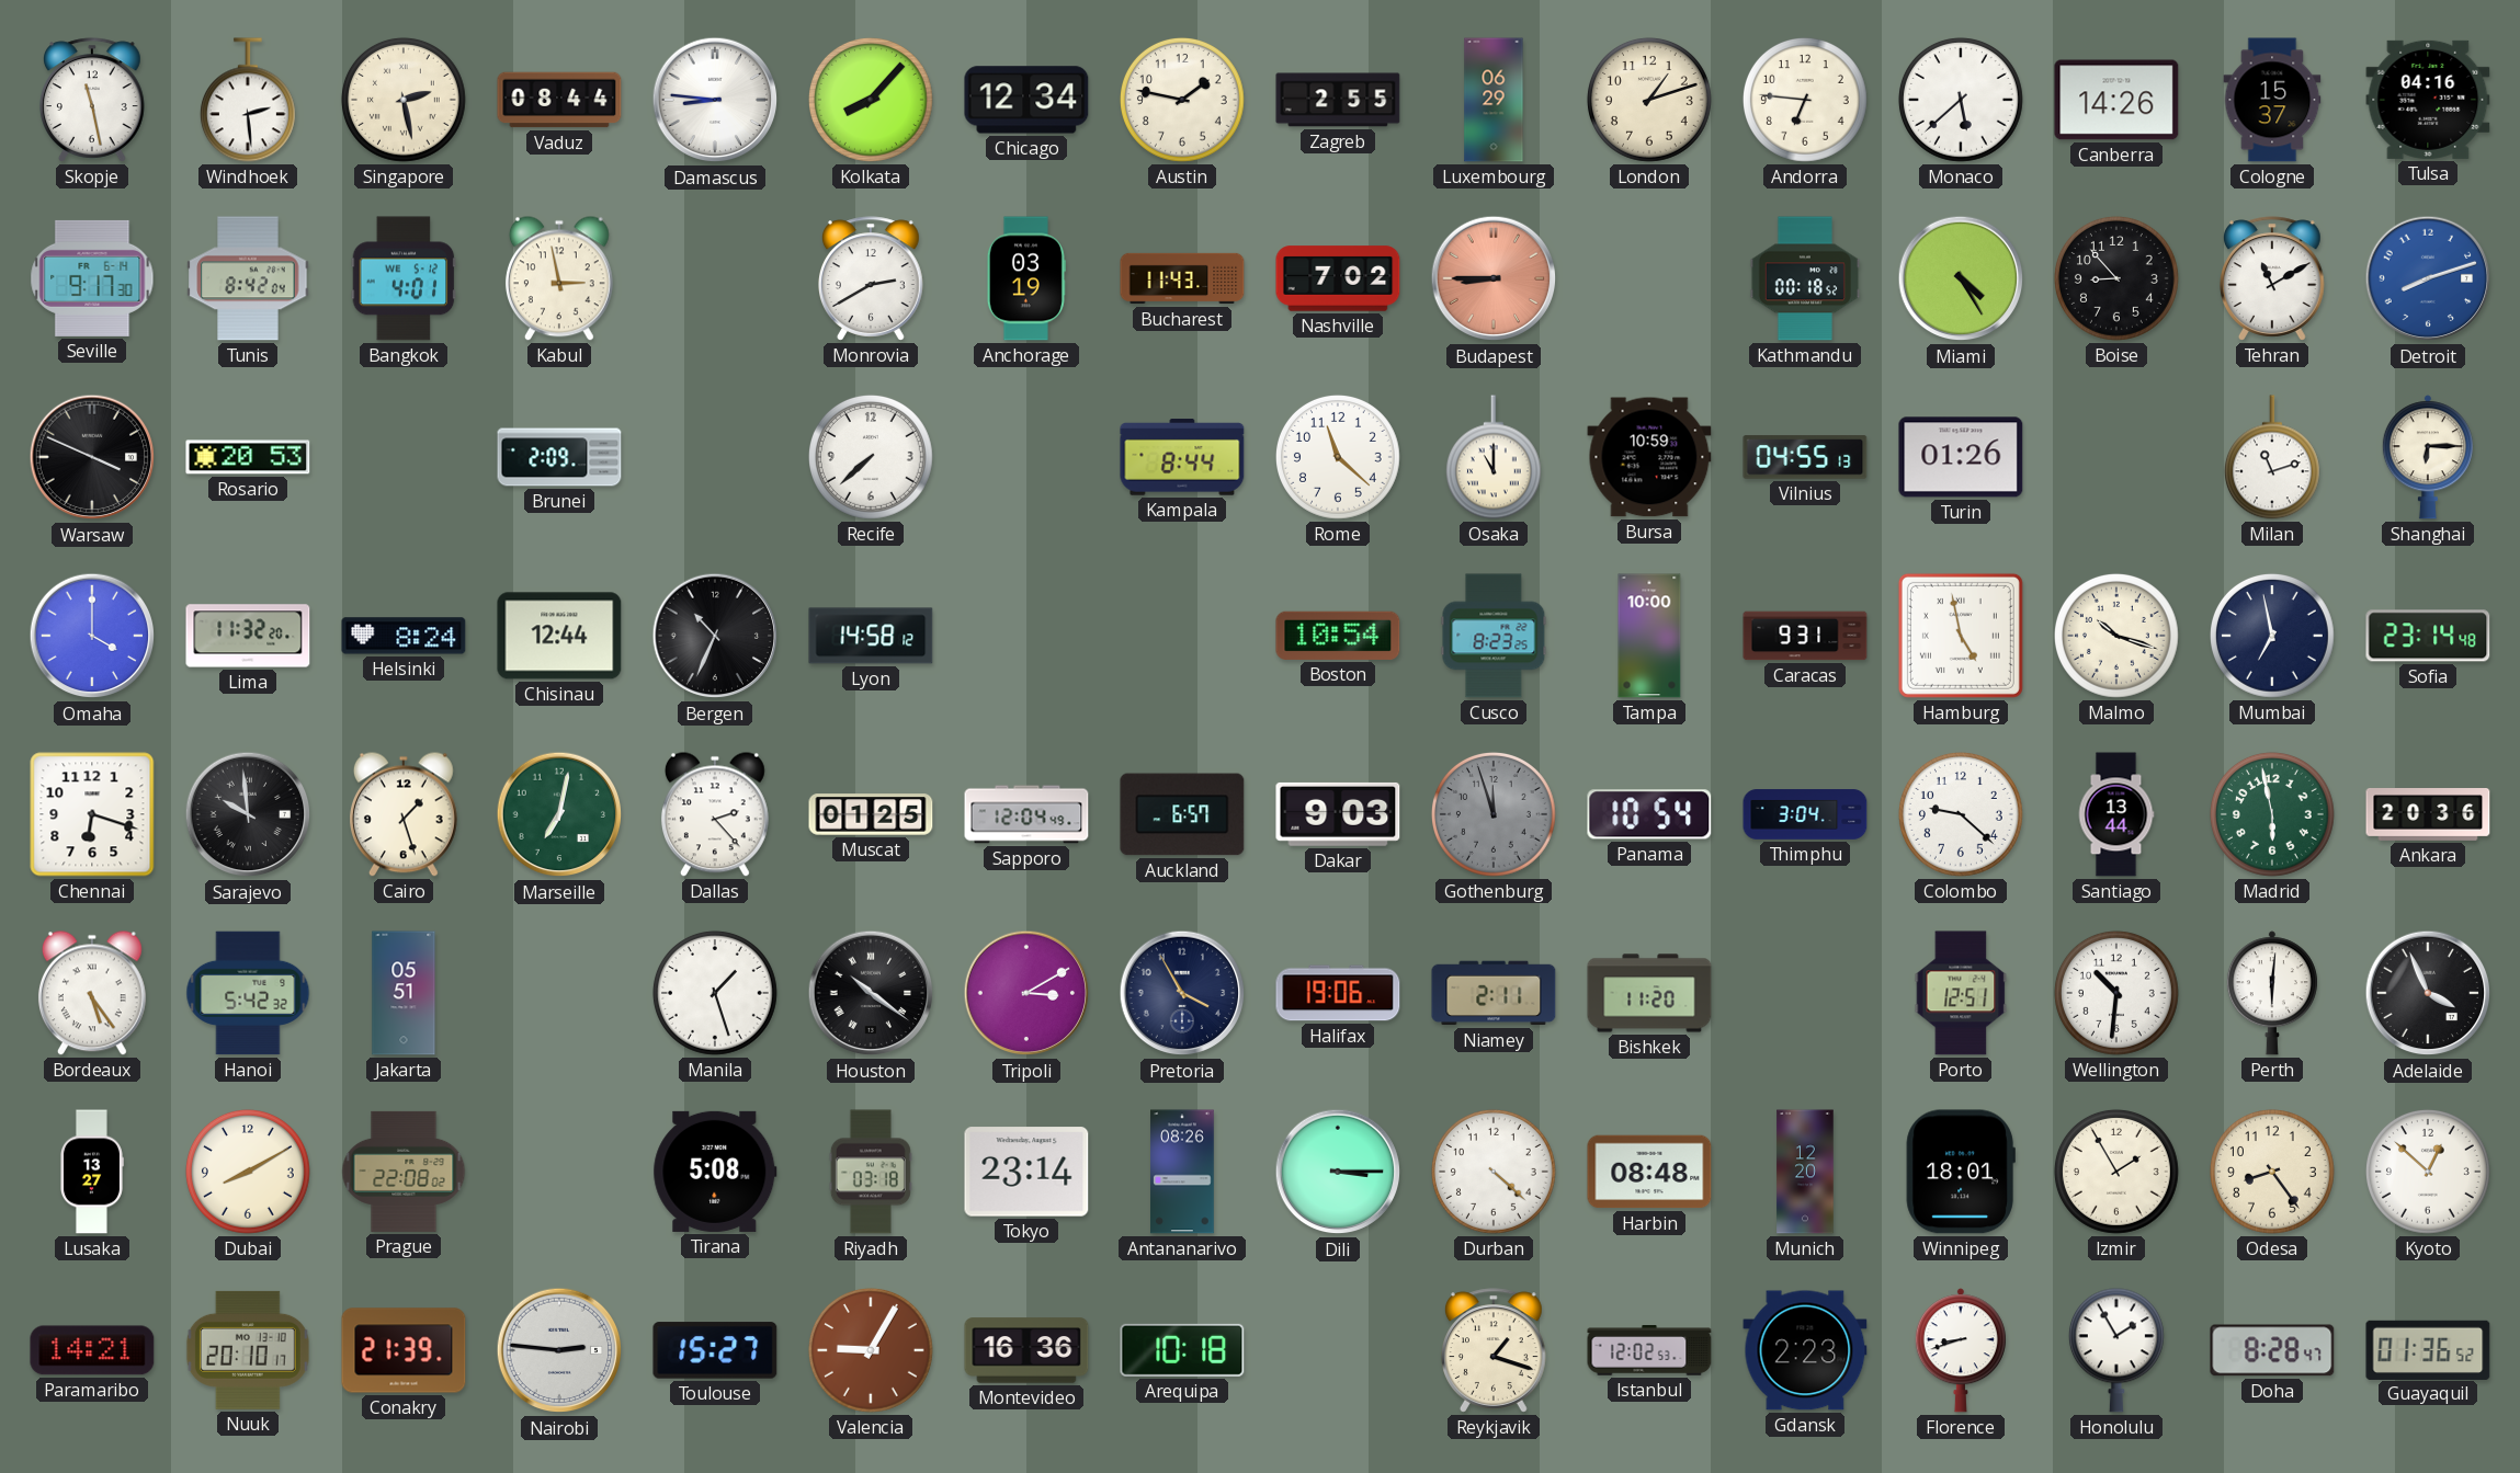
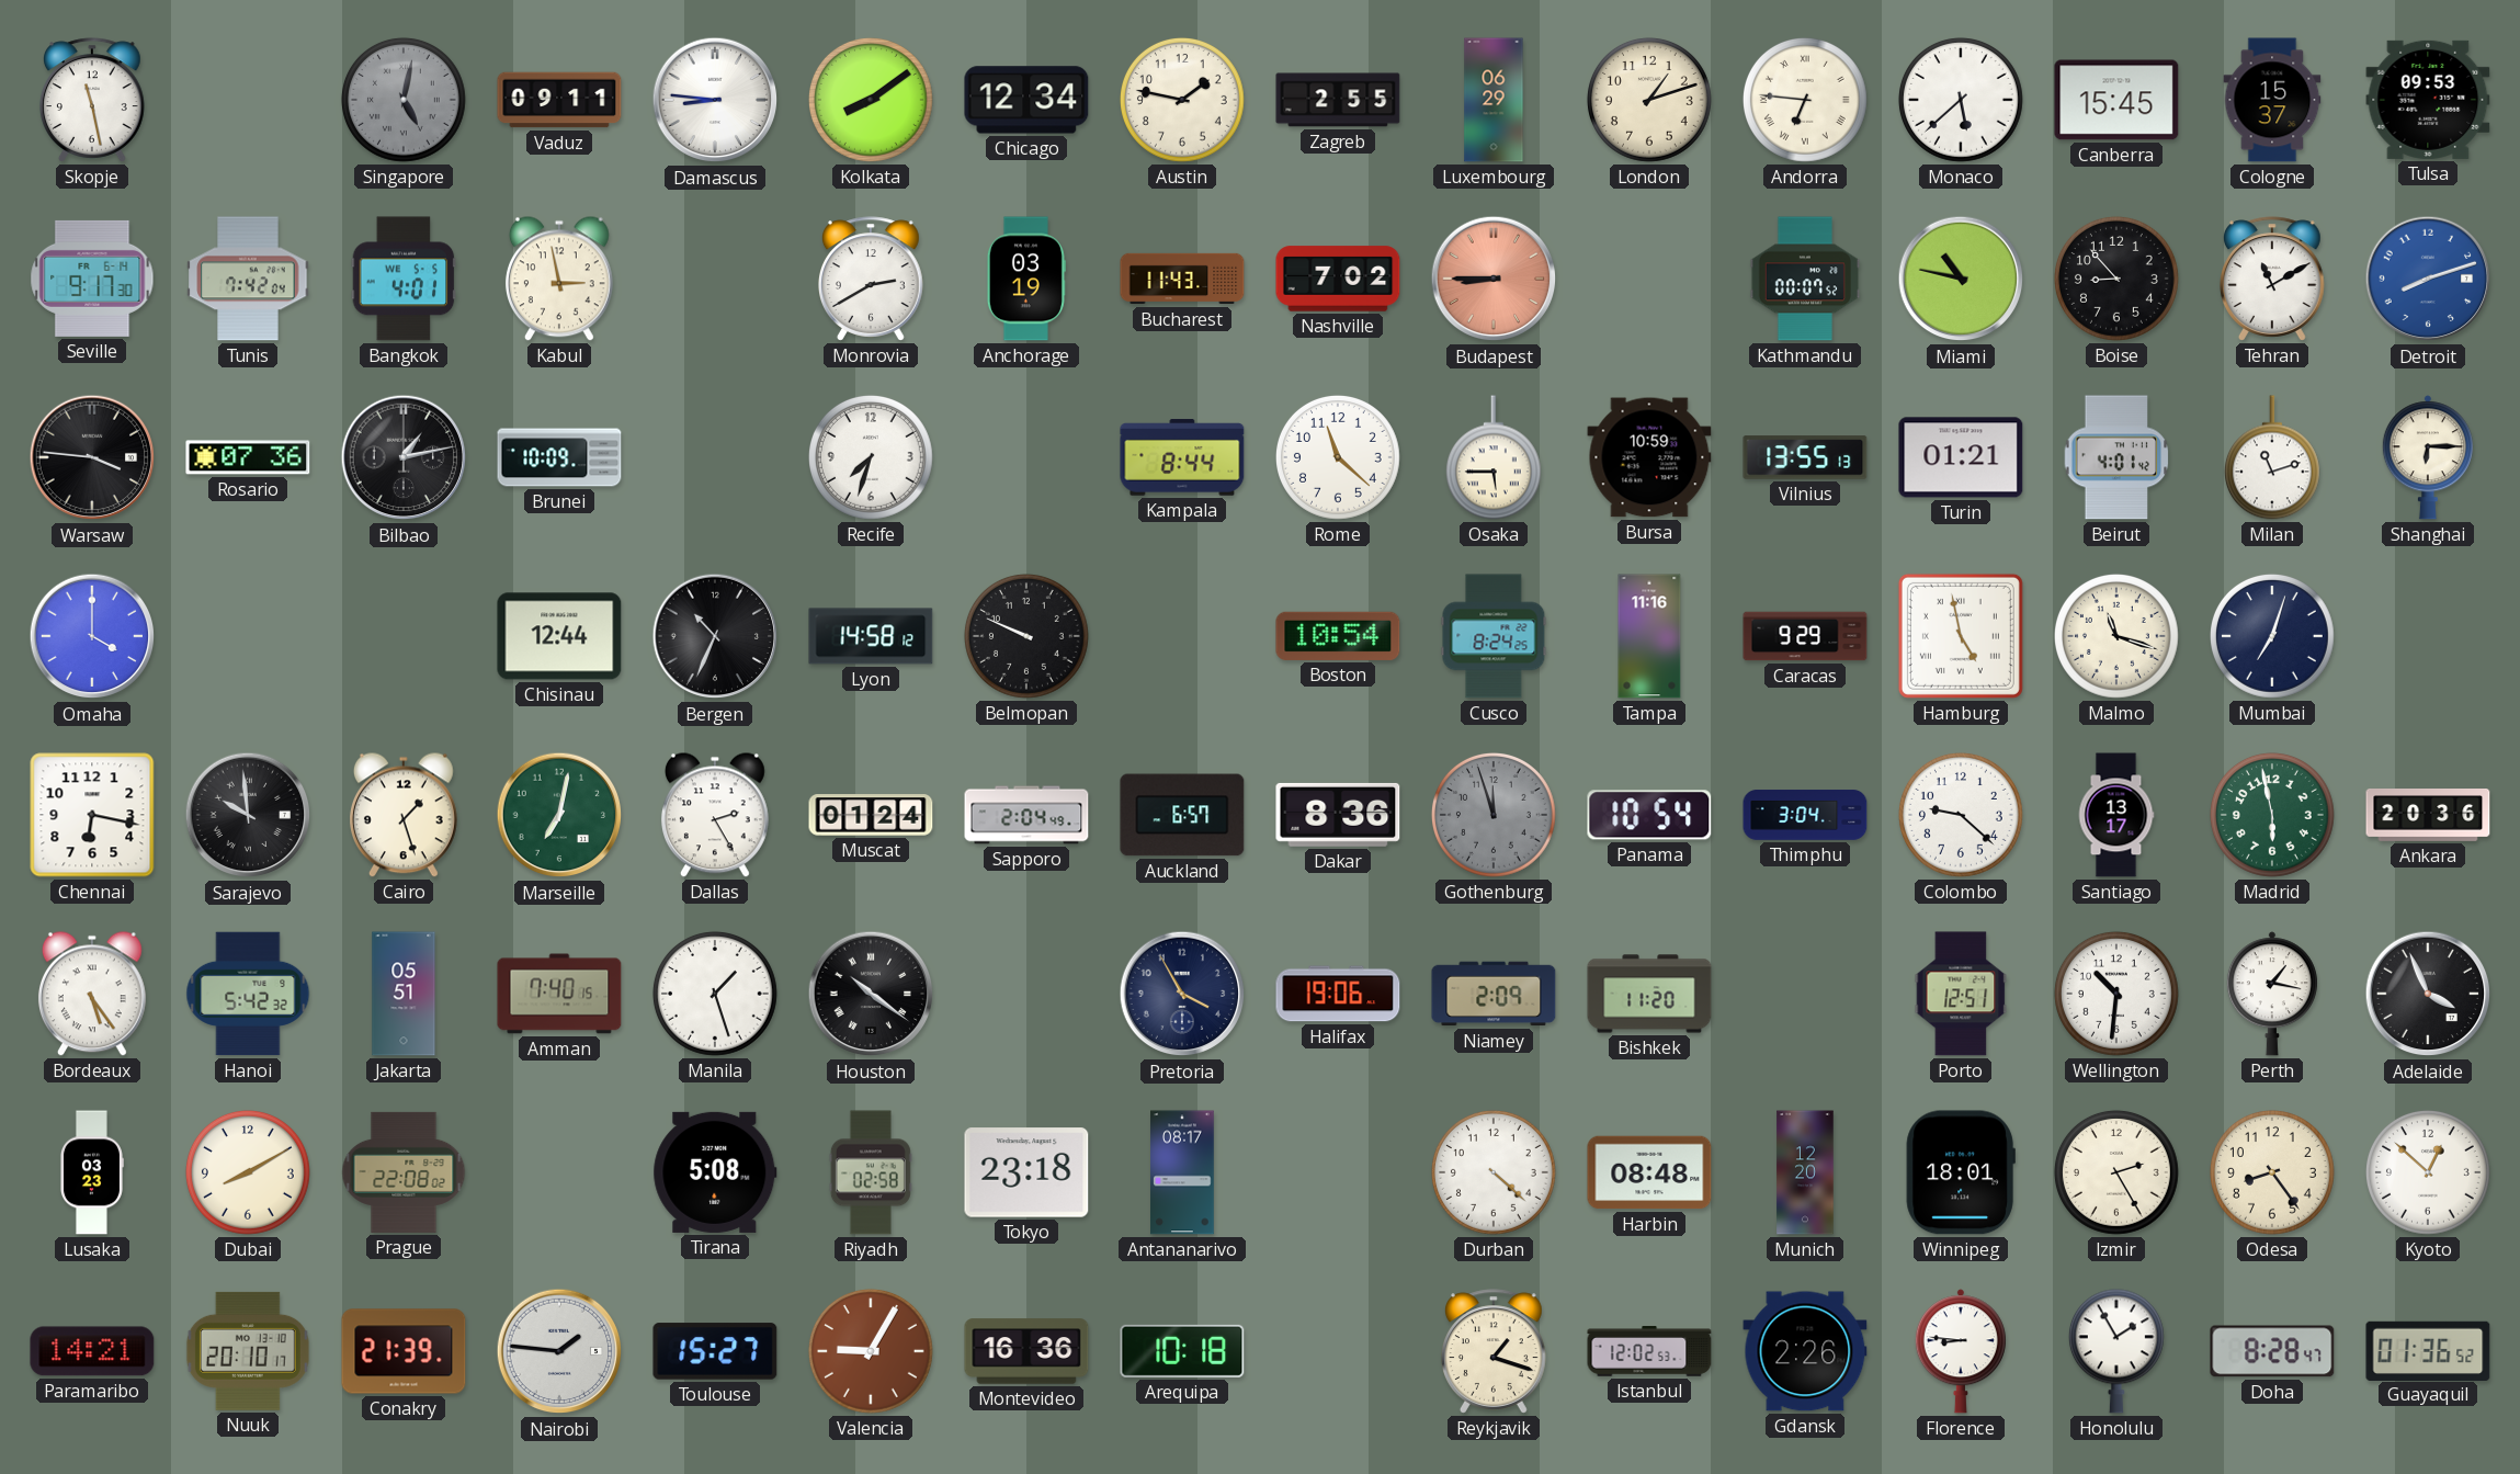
Windhoek: 2:29 -> none
Singapore: 2:28 -> 5:02
Singapore dial: cream -> grey
Vaduz: 08:44 -> 09:11
Kolkata: 8:07 -> 8:09
Andorra numerals: Arabic -> Roman
Canberra: 14:26 -> 15:45
Tulsa: 04:16 -> 09:53
Tunis: 8:42 -> 7:42
Bangkok date: WE 5-12 -> WE 5-5
Kathmandu: 00:18 -> 00:07
Miami: 4:25 -> 10:47
Warsaw: 3:49 -> 3:46
Rosario: 20:53 -> 07:36
Bilbao: none -> 1:13
Brunei: 2:09 -> 10:09
Recife: 7:38 -> 7:33
Osaka: 11:00 -> 5:45
Vilnius: 04:55 -> 13:55
Turin: 01:26 -> 01:21
Beirut: none -> 4:01
Lima: 11:32 -> none
Helsinki: 8:24 -> none
Belmopan: none -> 9:49
Cusco: 8:23 -> 8:24
Tampa: 10:00 -> 11:16
Caracas: 9:31 -> 9:29
Malmo: 10:18 -> 11:18
Mumbai: 6:58 -> 7:03
Sofia: 23:14 -> none
Chennai: 6:18 -> 6:17
Dallas: 2:23 -> 2:25
Muscat: 01:25 -> 01:24
Sapporo: 12:04 -> 2:04
Dakar: 9:03 -> 8:36
Santiago: 13:44 -> 13:17
Amman: none -> 7:40
Tripoli: 3:10 -> none
Niamey: 2:11 -> 2:09
Perth: 6:01 -> 1:17
Lusaka: 13:27 -> 03:23
Riyadh: 03:18 -> 02:58
Tokyo: 23:14 -> 23:18
Antananarivo: 08:26 -> 08:17
Dili: 3:15 -> none
Izmir: 1:55 -> 2:25
Nairobi: 2:46 -> 1:46
Gdansk: 2:23 -> 2:26
Florence: 8:42 -> 8:46
